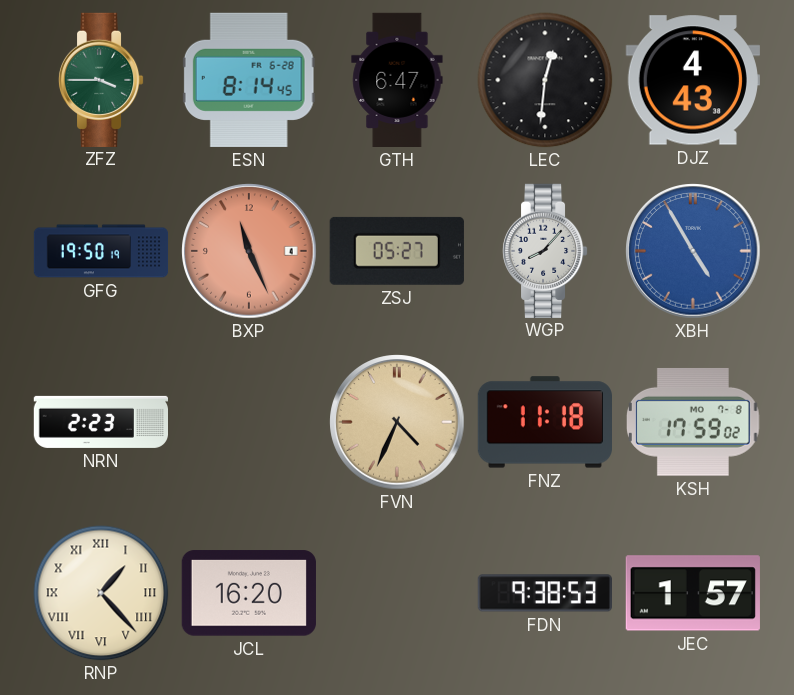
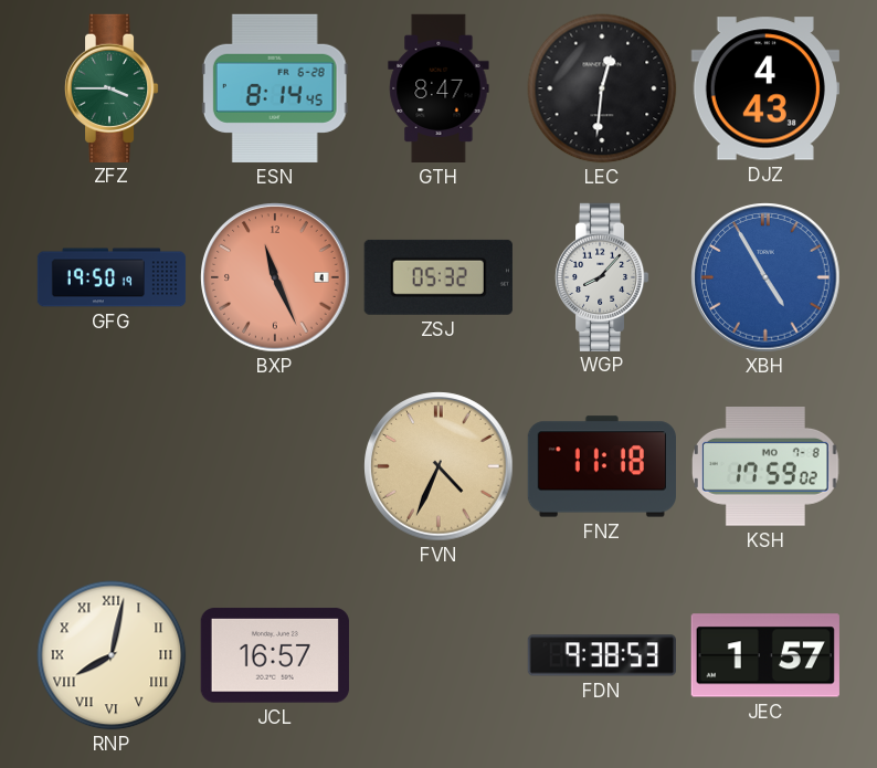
GTH: 6:47 -> 8:47
ZSJ: 05:27 -> 05:32
NRN: 2:23 -> none
RNP: 1:23 -> 8:02
JCL: 16:20 -> 16:57
